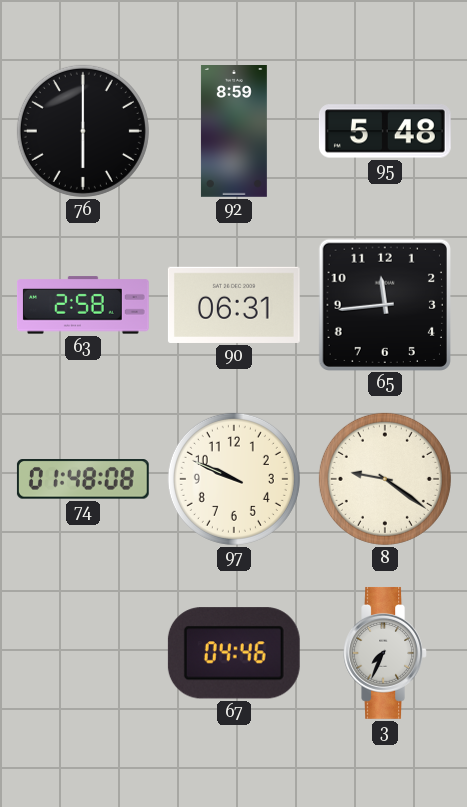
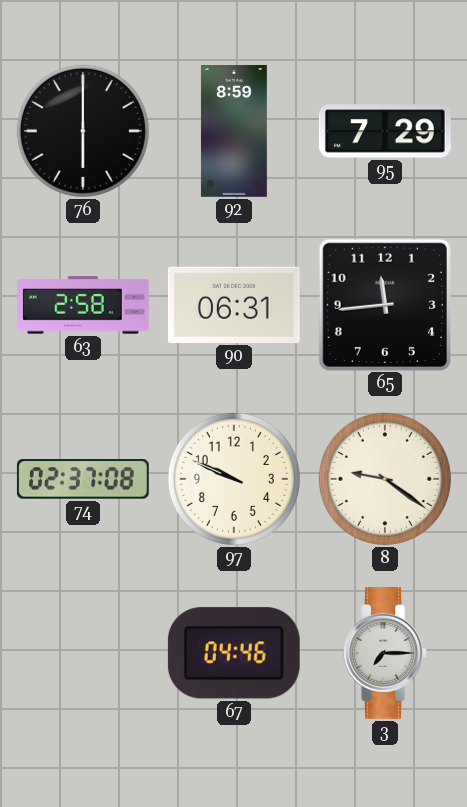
95: 5:48 -> 7:29
74: 01:48 -> 02:37
3: 7:34 -> 7:15
